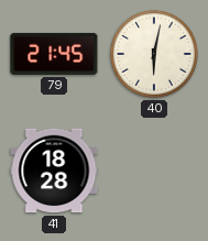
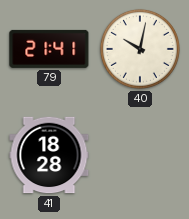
79: 21:45 -> 21:41
40: 6:02 -> 10:02
